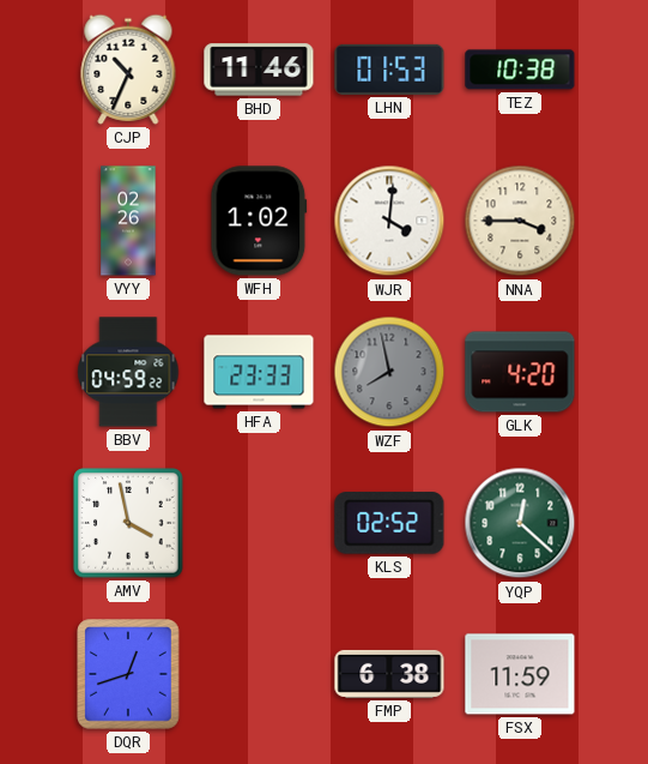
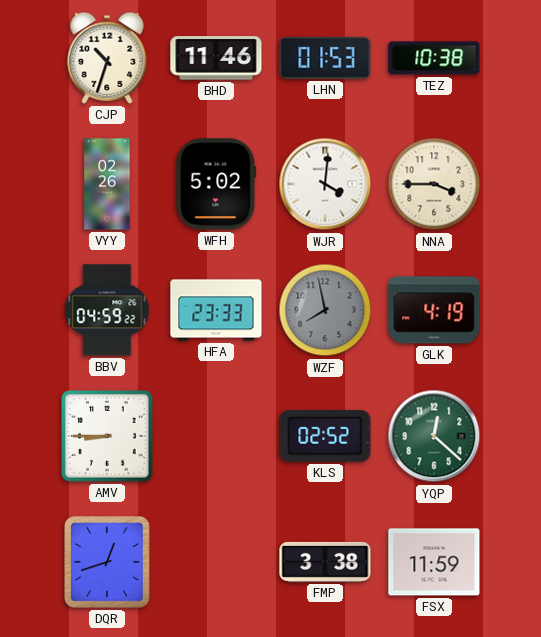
CJP: 10:34 -> 10:33
WFH: 1:02 -> 5:02
GLK: 4:20 -> 4:19
AMV: 3:58 -> 8:45
FMP: 6:38 -> 3:38
